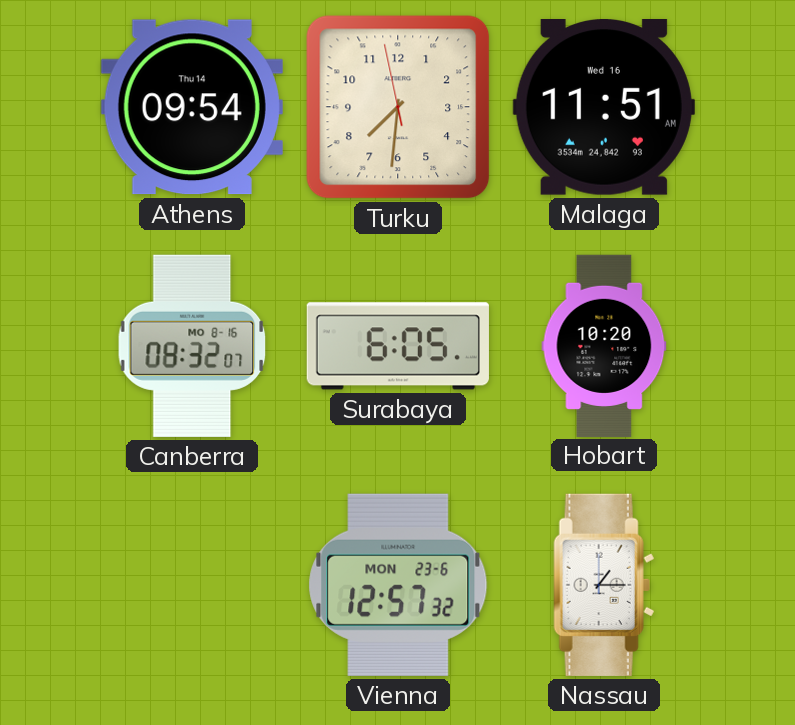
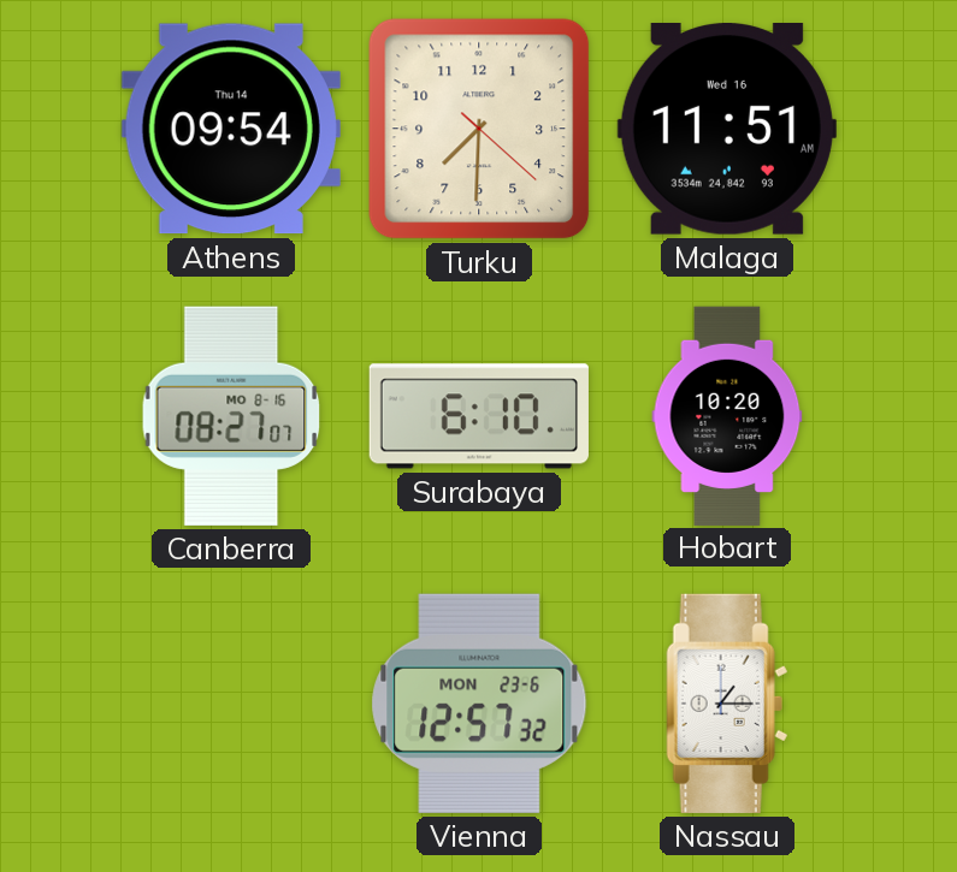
Turku: 7:30:58 -> 7:30:22
Canberra: 08:32 -> 08:27
Surabaya: 6:05 -> 6:10
